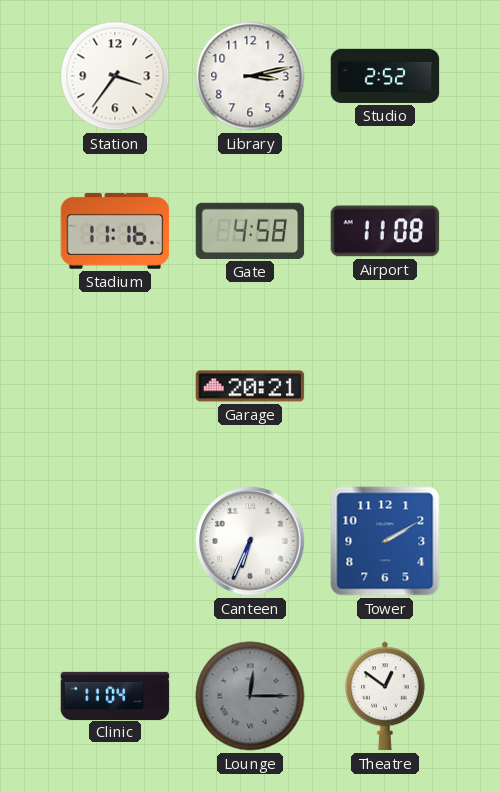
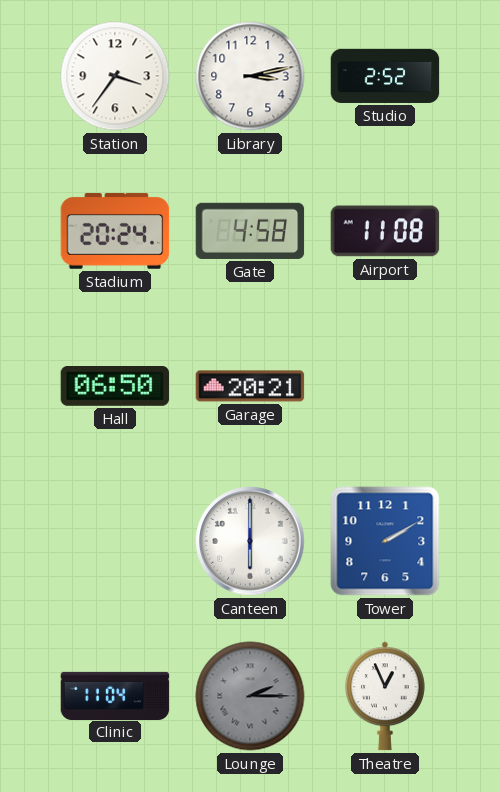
Stadium: 11:16 -> 20:24
Hall: none -> 06:50
Canteen: 6:34 -> 6:00
Lounge: 12:15 -> 2:15
Theatre: 12:51 -> 12:56
